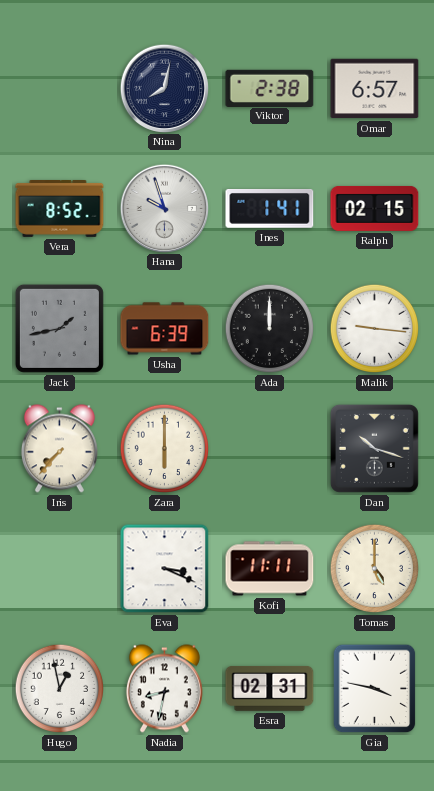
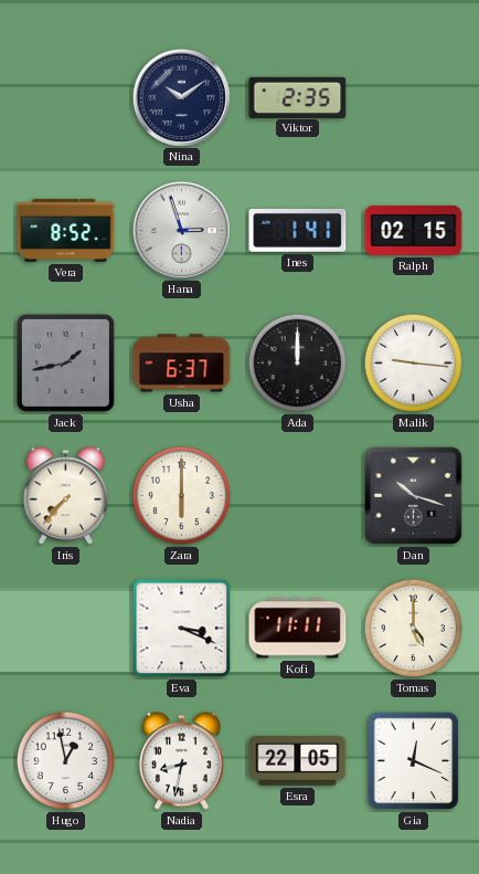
Nina: 8:02 -> 10:09
Viktor: 2:38 -> 2:35
Omar: 6:57 -> none
Hana: 9:57 -> 2:57
Usha: 6:39 -> 6:37
Esra: 02:31 -> 22:05
Gia: 3:47 -> 12:19
